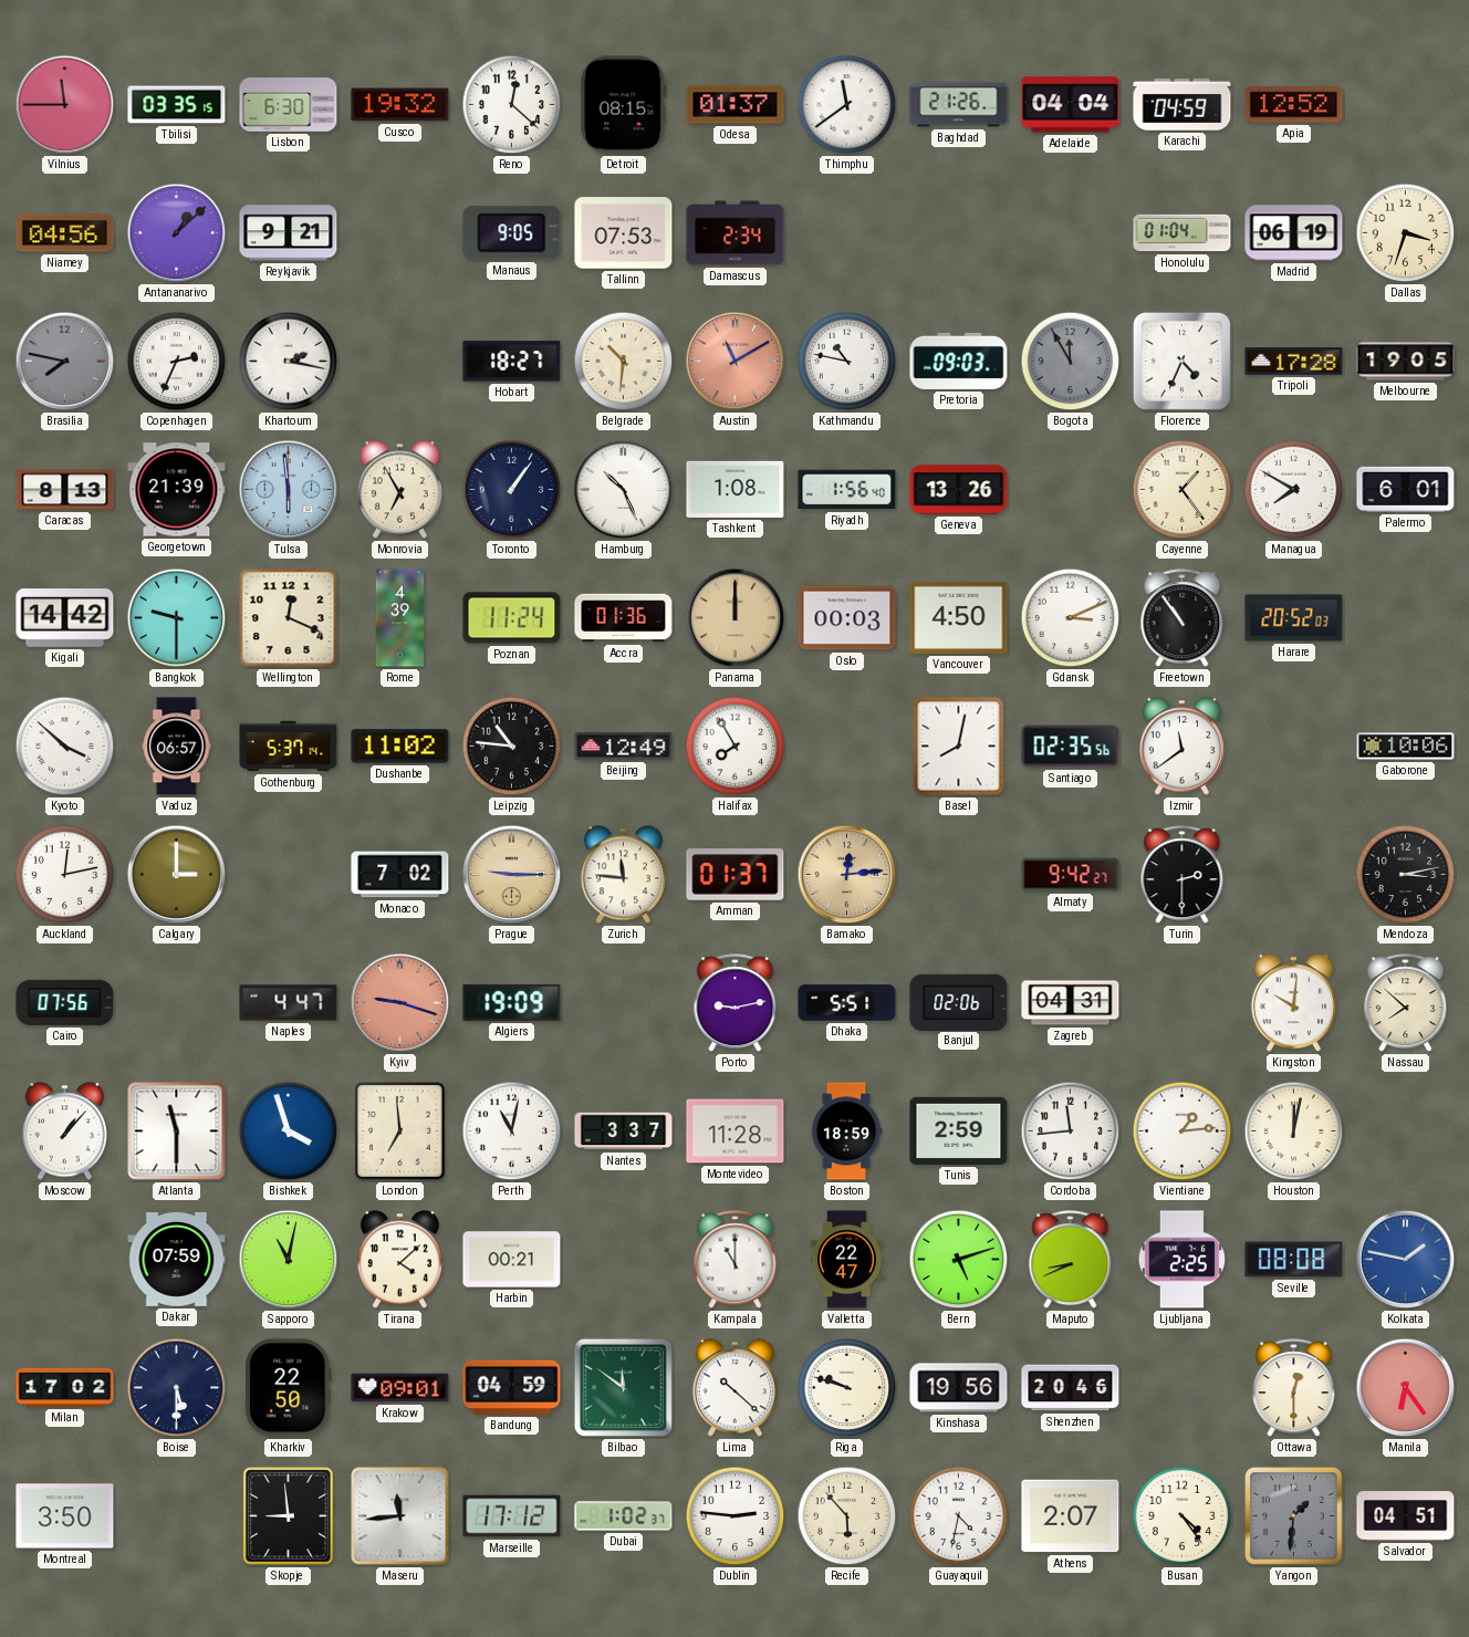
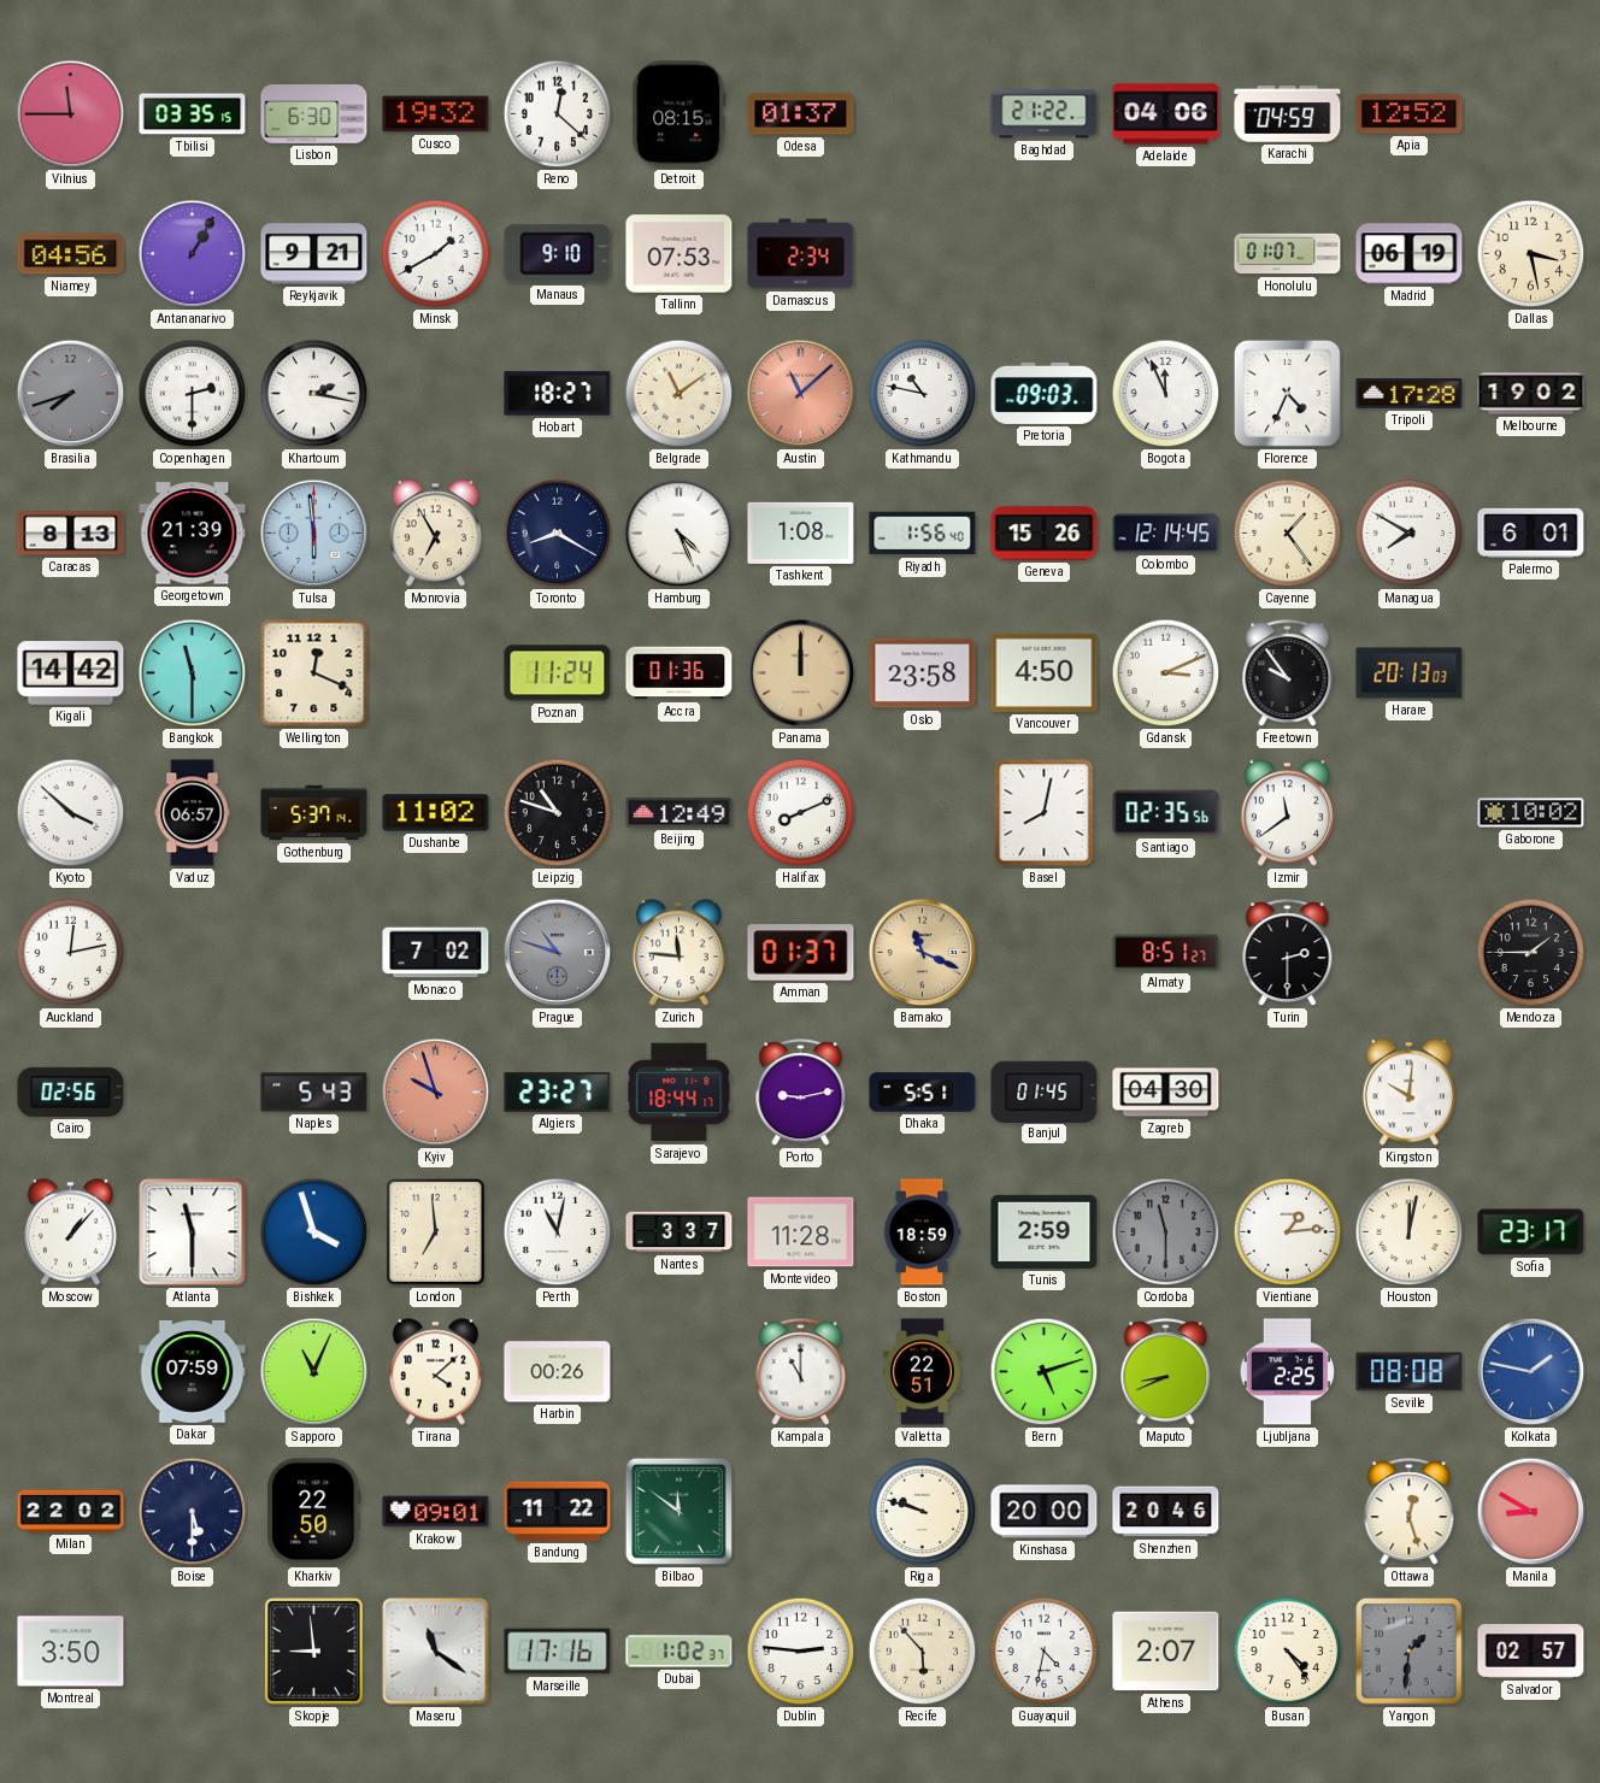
Thimphu: 11:39 -> none
Baghdad: 21:26 -> 21:22
Adelaide: 04:04 -> 04:06
Antananarivo: 1:08 -> 1:05
Minsk: none -> 1:40
Manaus: 9:05 -> 9:10
Honolulu: 01:04 -> 01:07
Dallas: 3:33 -> 3:28
Brasilia: 7:47 -> 7:42
Copenhagen: 2:34 -> 2:30
Belgrade: 10:31 -> 11:09
Austin: 11:10 -> 11:08
Bogota: 11:55 -> 11:56
Bogota dial: grey -> white
Melbourne: 19:05 -> 19:02
Toronto: 1:06 -> 8:20
Hamburg: 10:26 -> 4:26
Geneva: 13:26 -> 15:26
Colombo: none -> 12:14
Bangkok: 9:30 -> 11:30
Rome: 4:39 -> none
Oslo: 00:03 -> 23:58
Freetown: 10:54 -> 9:54
Harare: 20:52 -> 20:13
Leipzig: 10:46 -> 10:48
Halifax: 7:55 -> 8:11
Gaborone: 10:06 -> 10:02
Calgary: 3:00 -> none
Prague: 9:15 -> 10:48
Prague dial: champagne -> grey
Bamako: 12:14 -> 11:19
Almaty: 9:42 -> 8:51
Mendoza: 3:13 -> 1:45
Cairo: 07:56 -> 02:56
Naples: 4:47 -> 5:43
Kyiv: 9:18 -> 9:57
Algiers: 19:09 -> 23:27
Sarajevo: none -> 18:44
Banjul: 02:06 -> 01:45
Zagreb: 04:31 -> 04:30
Nassau: 7:52 -> none
Cordoba: 11:44 -> 11:30
Cordoba dial: white -> grey
Sofia: none -> 23:17
Sapporo: 11:02 -> 11:04
Harbin: 00:21 -> 00:26
Valletta: 22:47 -> 22:51
Milan: 17:02 -> 22:02
Bandung: 04:59 -> 11:22
Lima: 10:22 -> none
Kinshasa: 19:56 -> 20:00
Ottawa: 12:30 -> 12:27
Manila: 6:24 -> 8:50
Maseru: 11:44 -> 11:21
Marseille: 17:12 -> 17:16
Salvador: 04:51 -> 02:57
